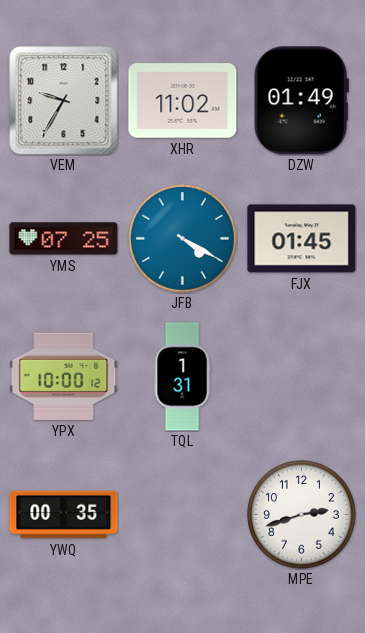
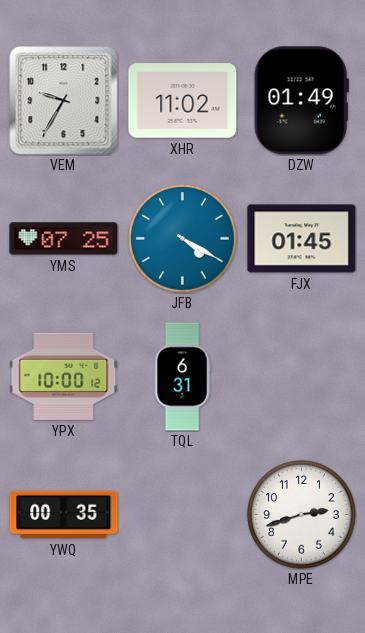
TQL: 1:31 -> 6:31
